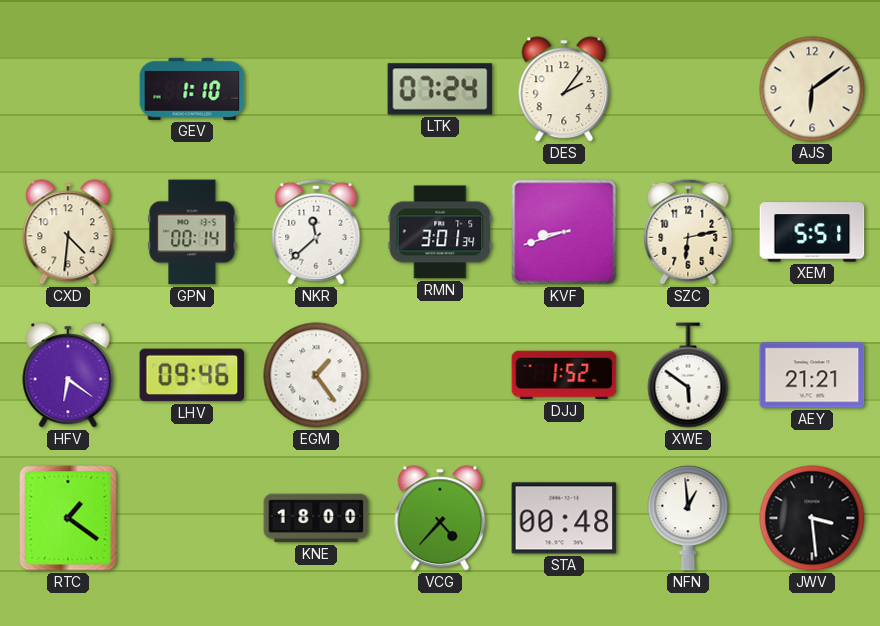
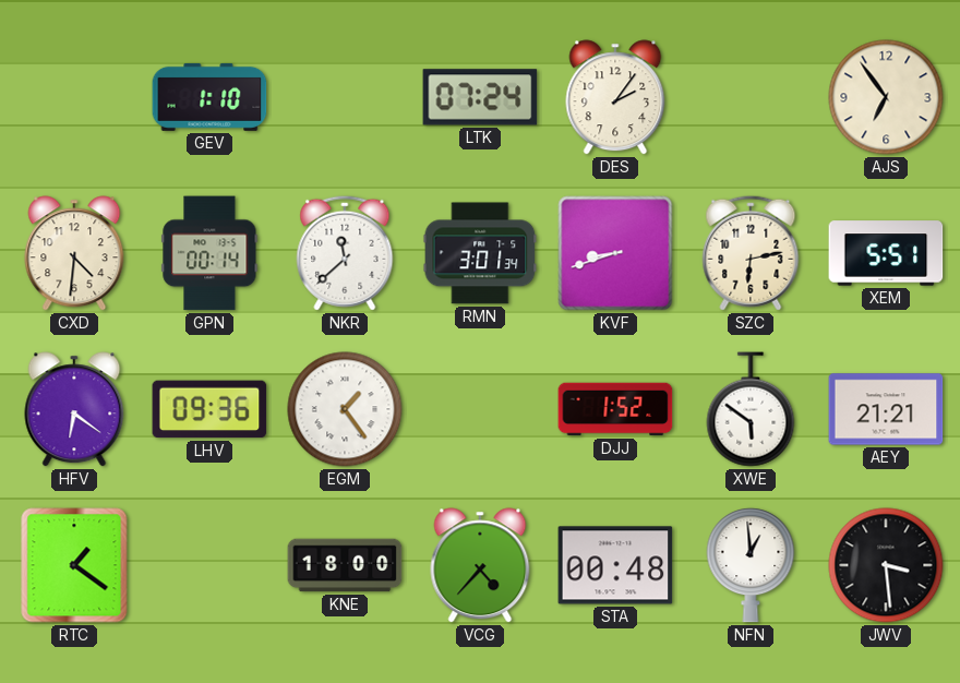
AJS: 6:09 -> 6:54
LHV: 09:46 -> 09:36
